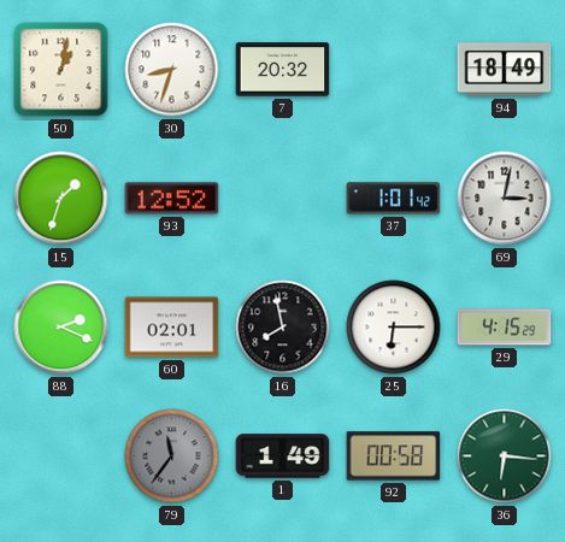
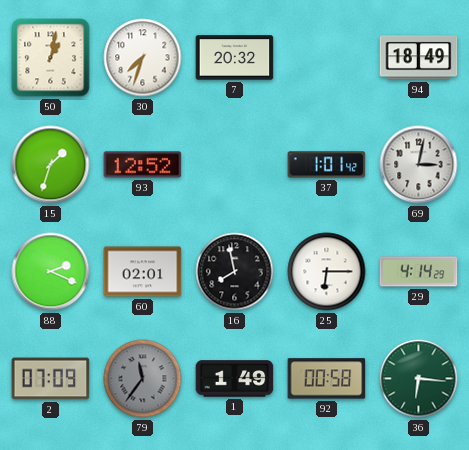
30: 8:33 -> 7:33
29: 4:15 -> 4:14
2: none -> 07:09
